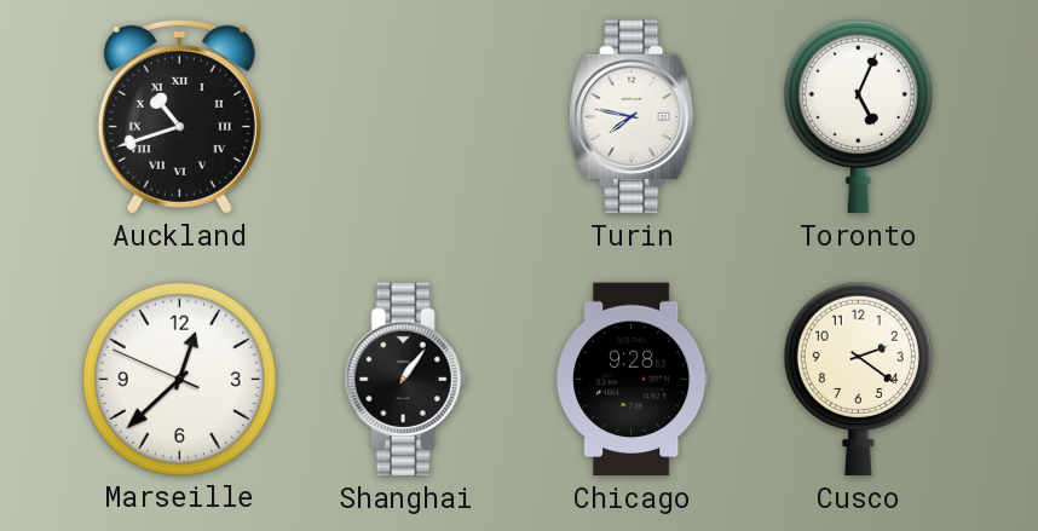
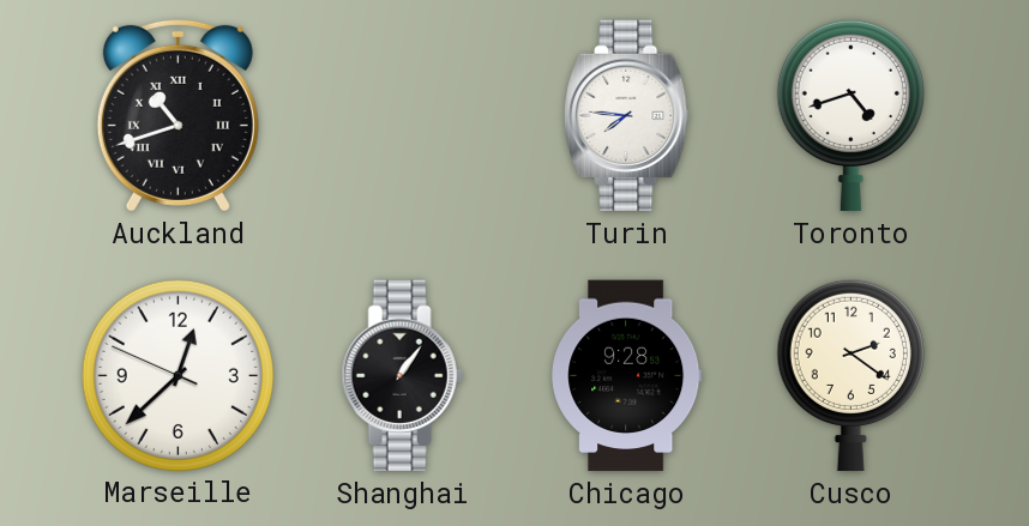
Turin: 7:47 -> 7:46
Toronto: 5:04 -> 4:42
